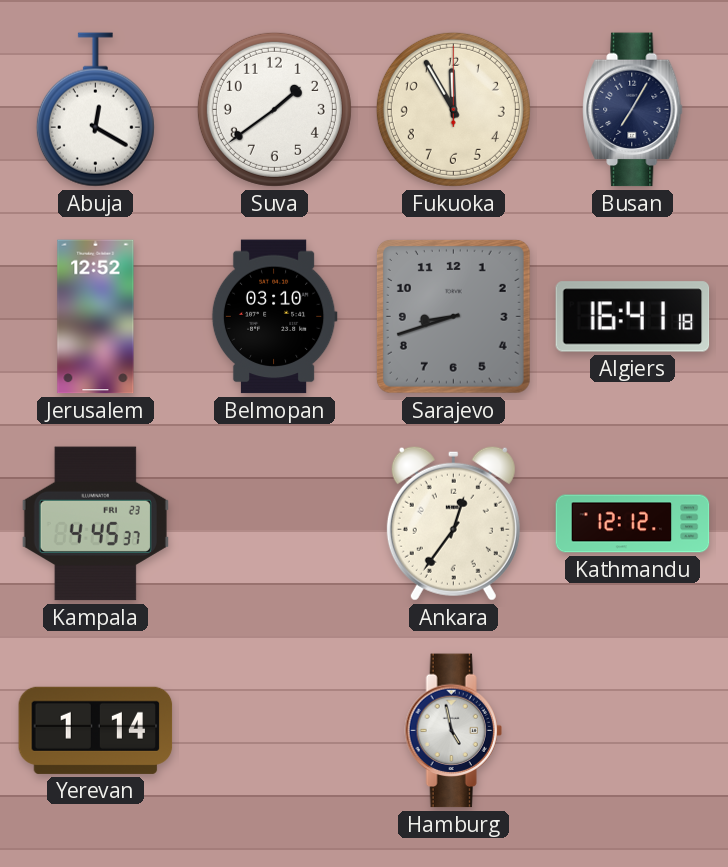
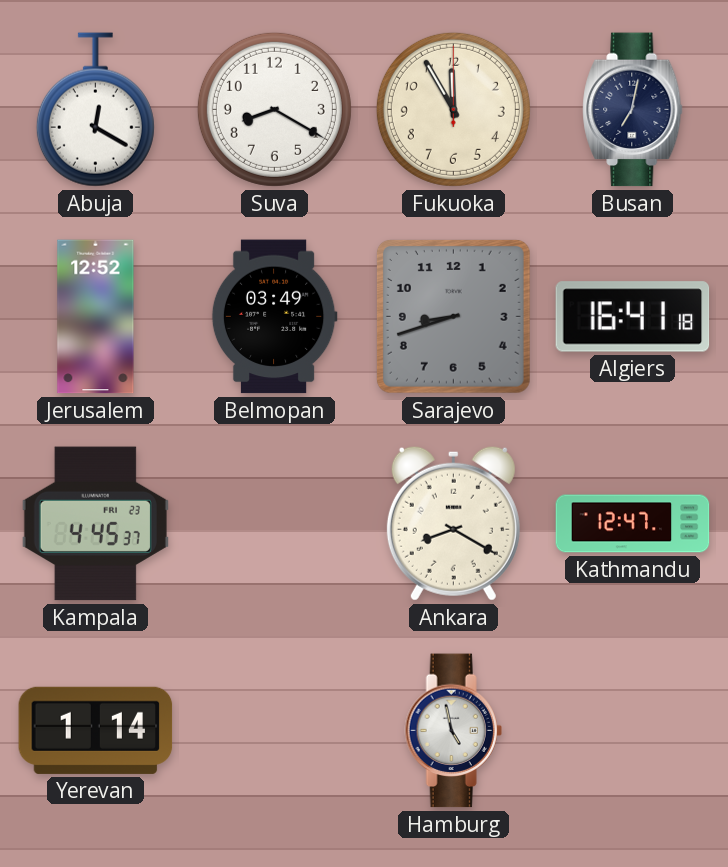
Suva: 1:39 -> 8:20
Busan: 7:05 -> 7:02
Belmopan: 03:10 -> 03:49
Ankara: 12:36 -> 8:20
Kathmandu: 12:12 -> 12:47
